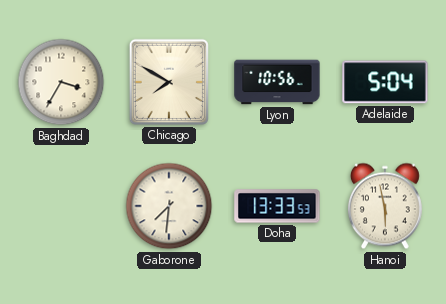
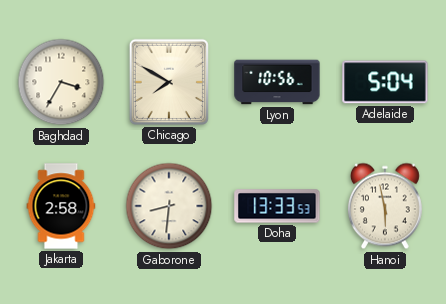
Jakarta: none -> 2:58
Gaborone: 7:31 -> 8:31
